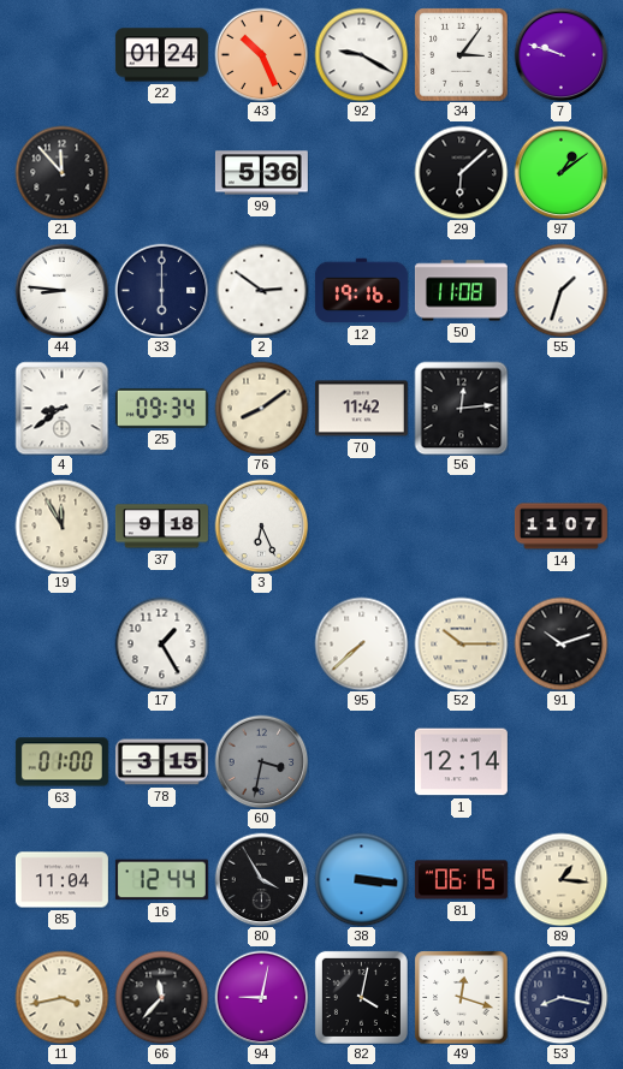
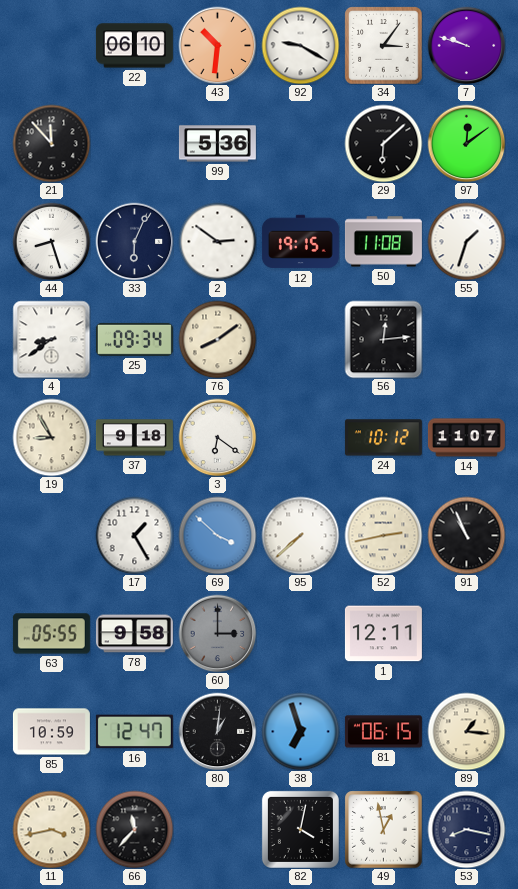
22: 01:24 -> 06:10
43: 10:26 -> 10:31
97: 1:09 -> 12:09
44: 8:46 -> 8:27
33: 6:00 -> 6:04
12: 19:16 -> 19:15
70: 11:42 -> none
19: 11:55 -> 8:55
3: 6:26 -> 6:21
24: none -> 10:12
69: none -> 3:52
52: 10:15 -> 2:43
91: 10:12 -> 10:56
63: 01:00 -> 05:55
78: 3:15 -> 9:58
60: 3:32 -> 3:00
1: 12:14 -> 12:11
85: 11:04 -> 10:59
16: 12:44 -> 12:47
80: 3:55 -> 1:01
38: 3:16 -> 6:57
94: 9:02 -> none
49: 12:18 -> 12:58
